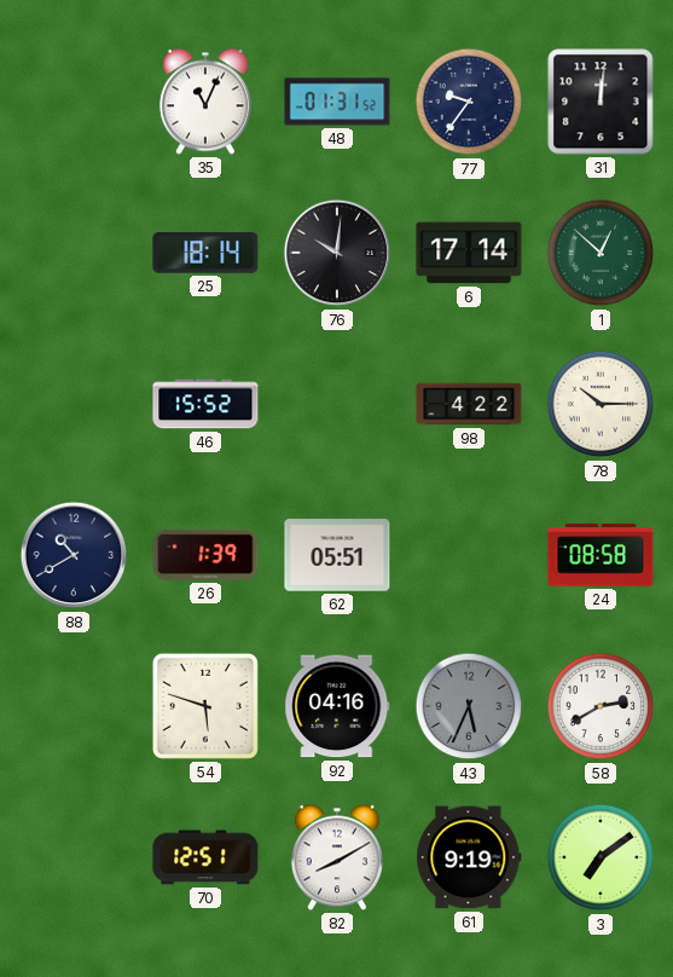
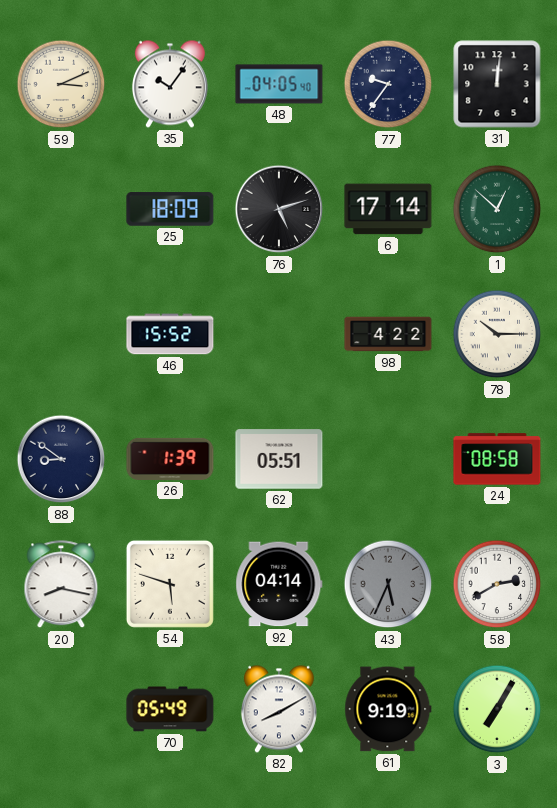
59: none -> 3:11
35: 11:04 -> 10:06
48: 01:31 -> 04:05
25: 18:14 -> 18:09
76: 10:01 -> 5:12
88: 10:40 -> 8:51
20: none -> 8:17
92: 04:16 -> 04:14
70: 12:51 -> 05:49
3: 7:09 -> 7:05
